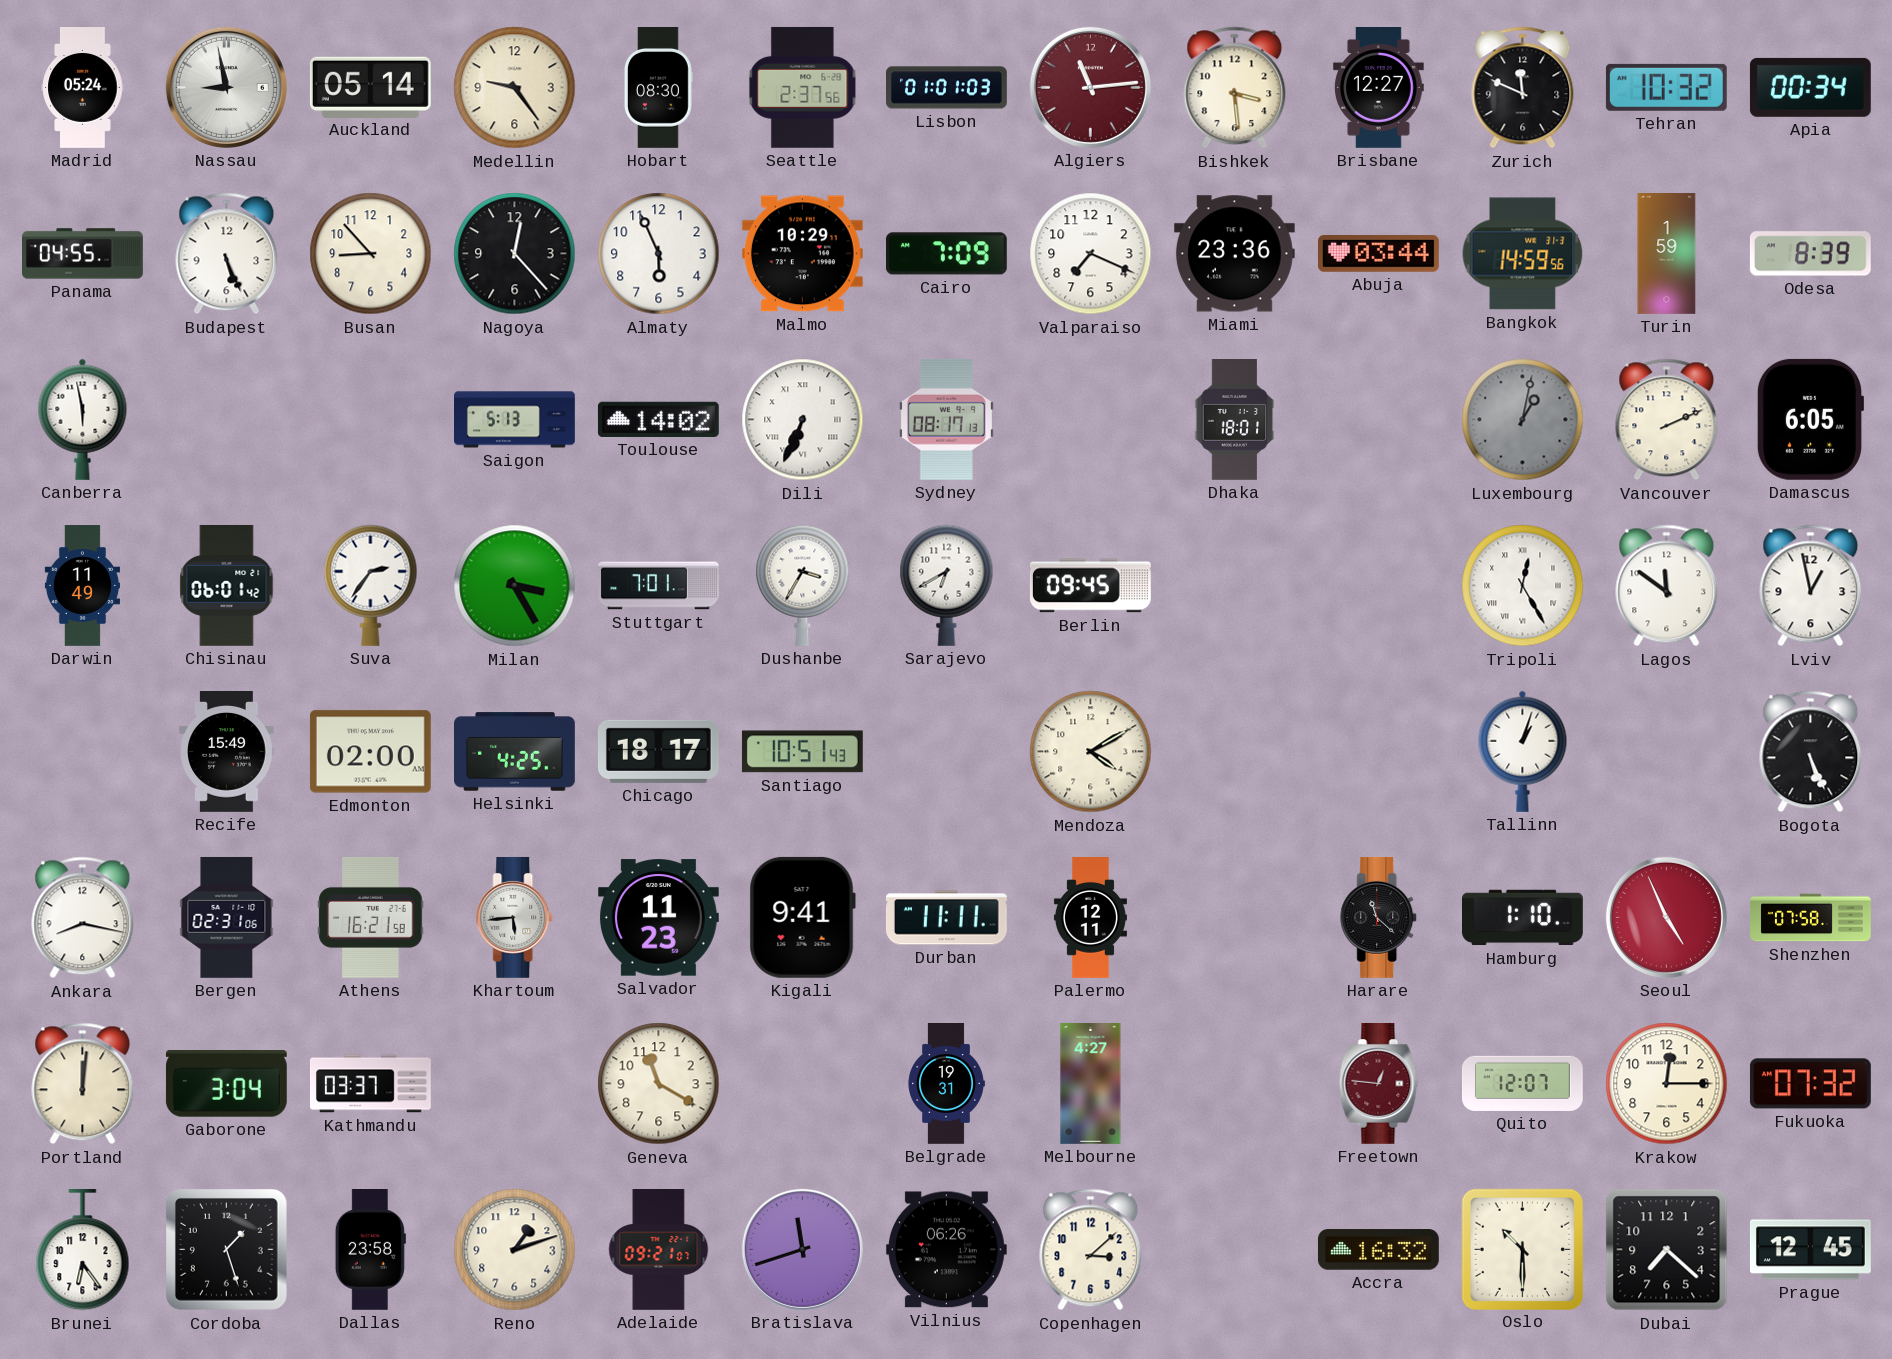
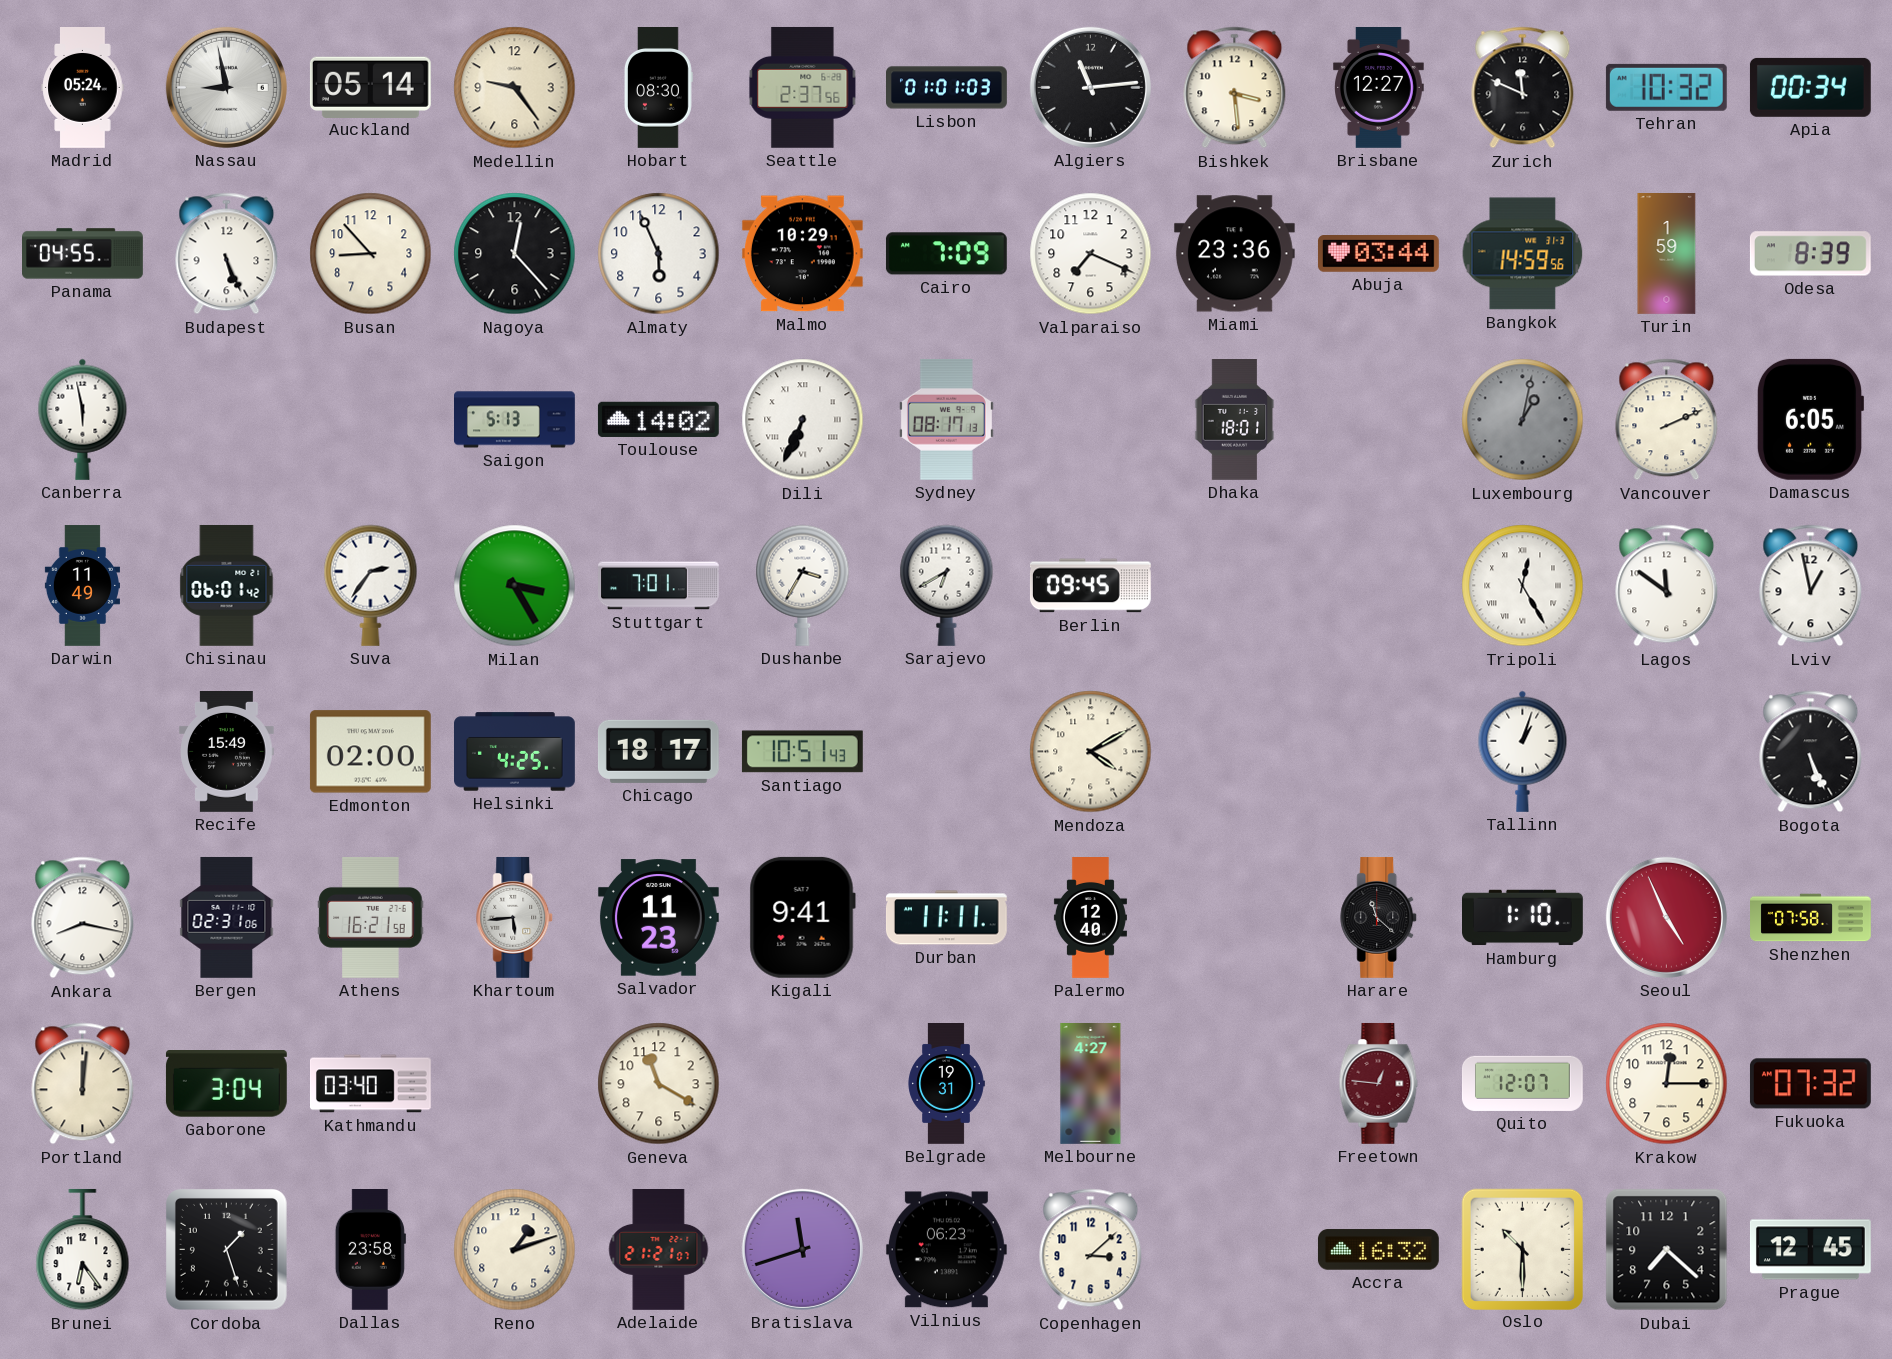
Algiers dial: burgundy -> black
Palermo: 12:11 -> 12:40
Kathmandu: 03:37 -> 03:40
Adelaide: 09:21 -> 21:21
Vilnius: 06:26 -> 06:23
